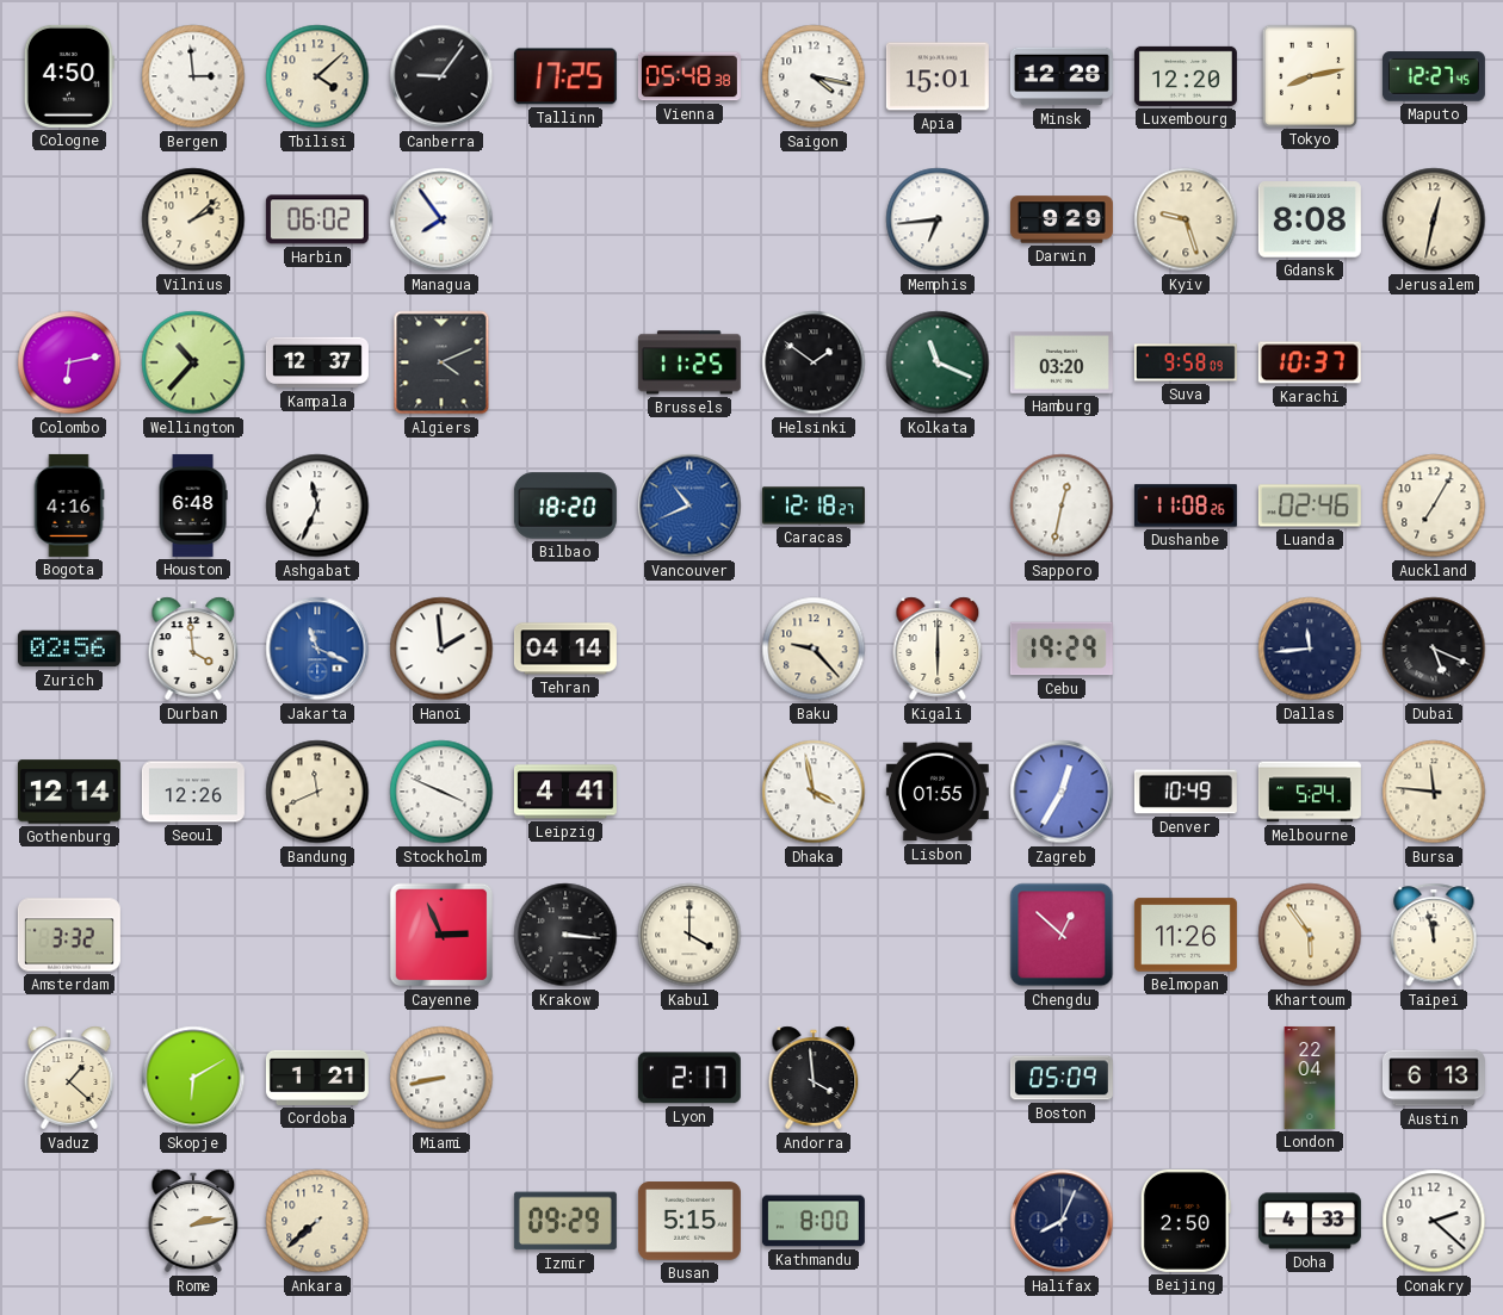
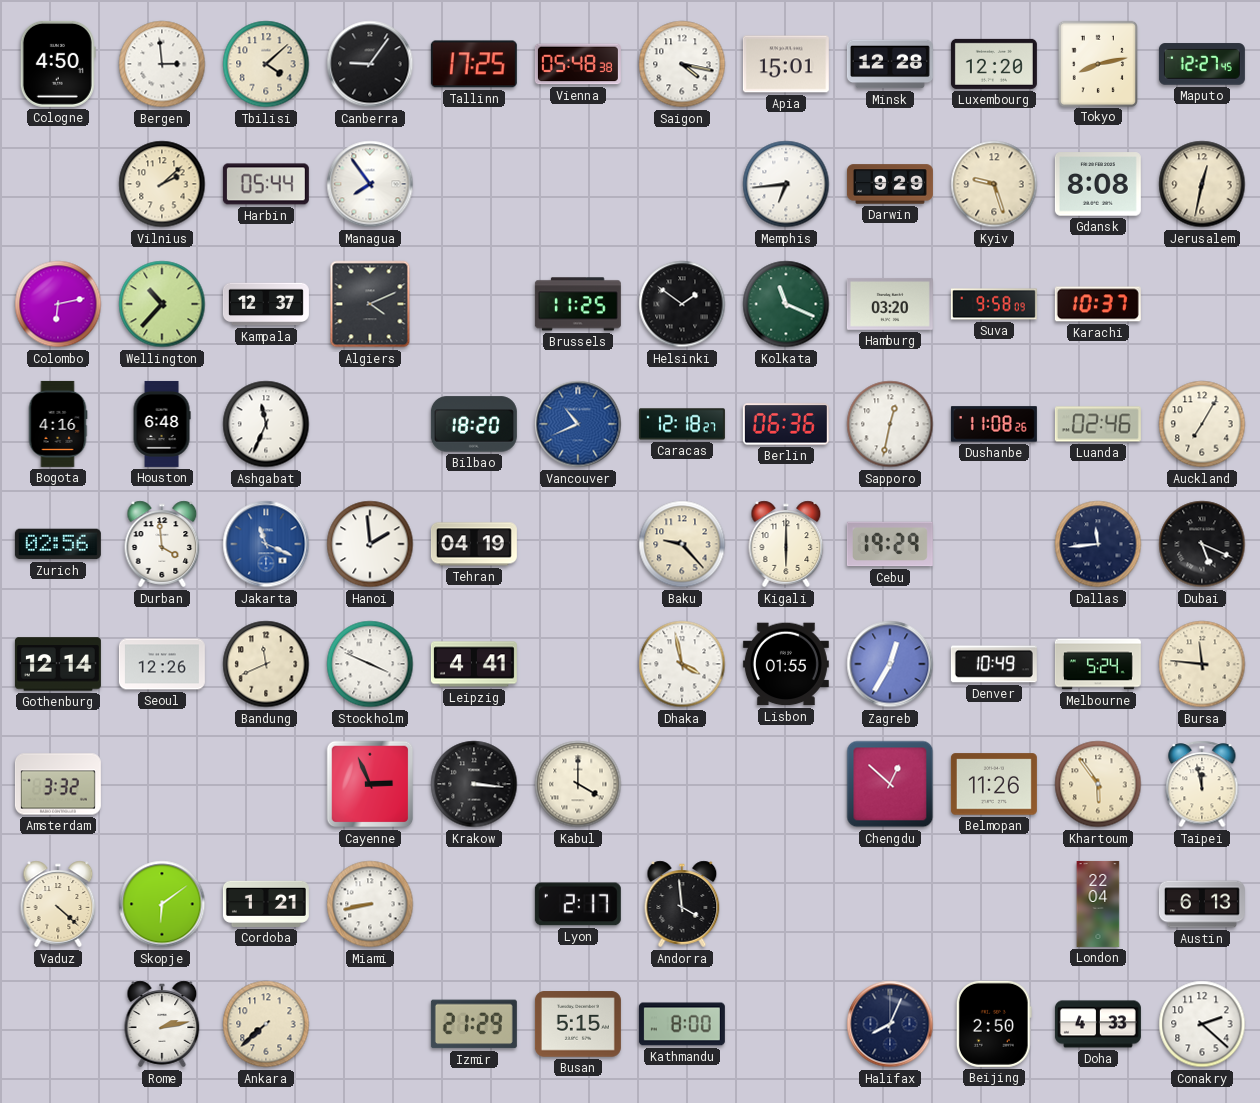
Harbin: 06:02 -> 05:44
Berlin: none -> 06:36
Tehran: 04:14 -> 04:19
Vaduz: 1:22 -> 4:22
Skopje: 6:10 -> 6:09
Boston: 05:09 -> none
Izmir: 09:29 -> 21:29
